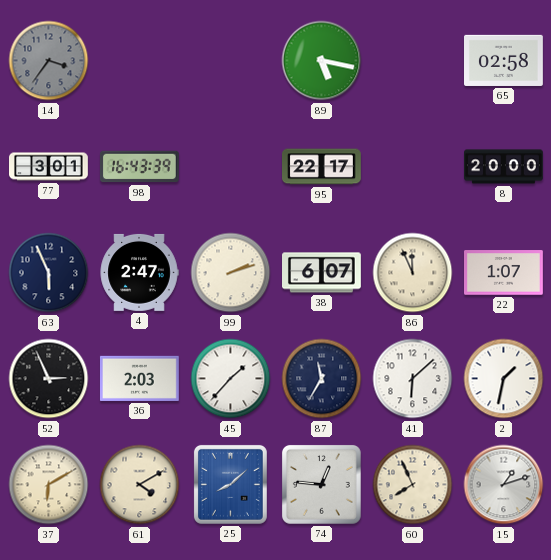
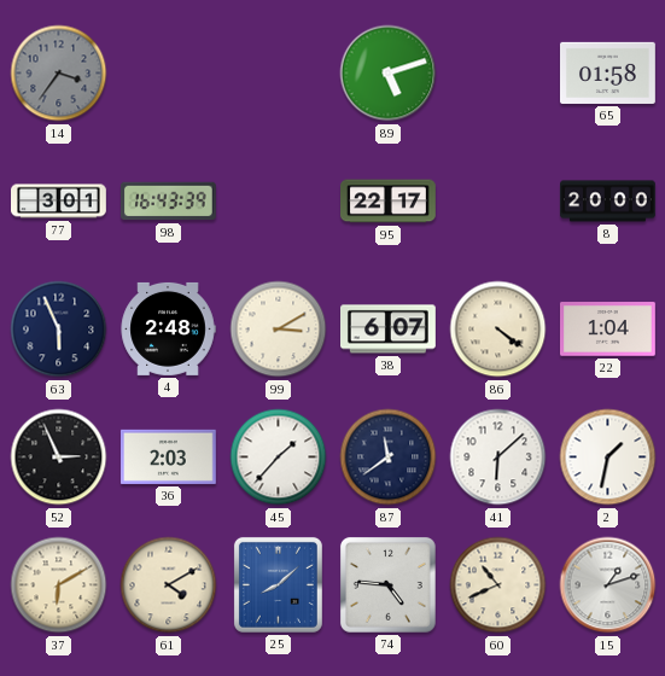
89: 5:17 -> 5:12
65: 02:58 -> 01:58
4: 2:47 -> 2:48
99: 2:12 -> 3:10
86: 11:56 -> 4:21
22: 1:07 -> 1:04
87: 11:35 -> 11:39
74: 12:46 -> 4:46
60: 7:56 -> 10:41
